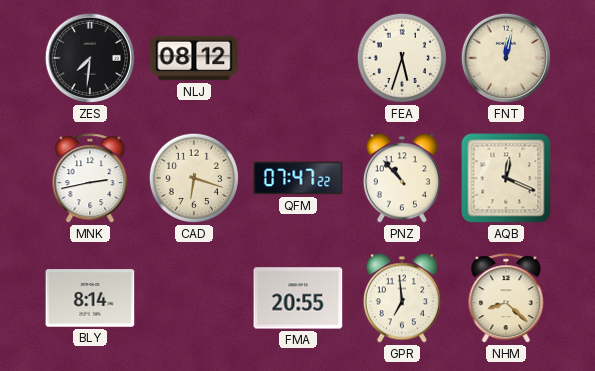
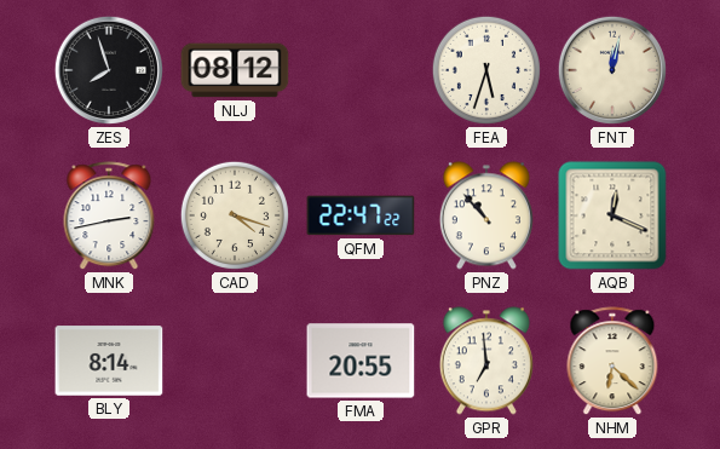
ZES: 7:31 -> 7:57
CAD: 6:18 -> 4:18
QFM: 07:47 -> 22:47
NHM: 8:22 -> 6:22
